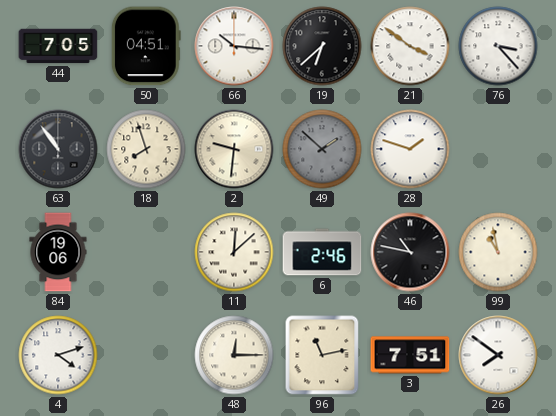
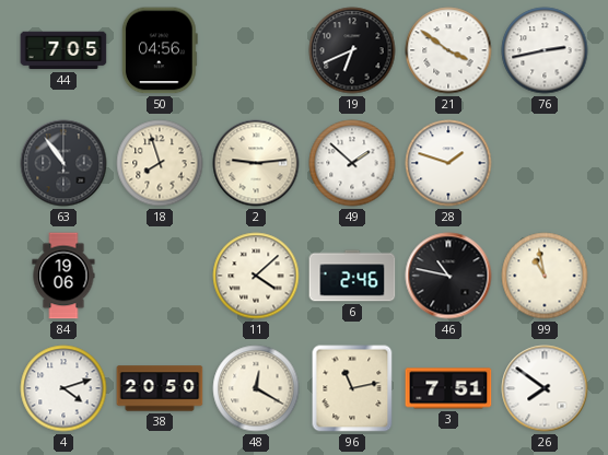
50: 04:51 -> 04:56
66: 10:16 -> none
19: 6:38 -> 6:41
76: 3:23 -> 2:43
2: 9:31 -> 9:14
49 dial: grey -> white
11: 12:08 -> 4:08
38: none -> 20:50
48: 12:15 -> 12:20
